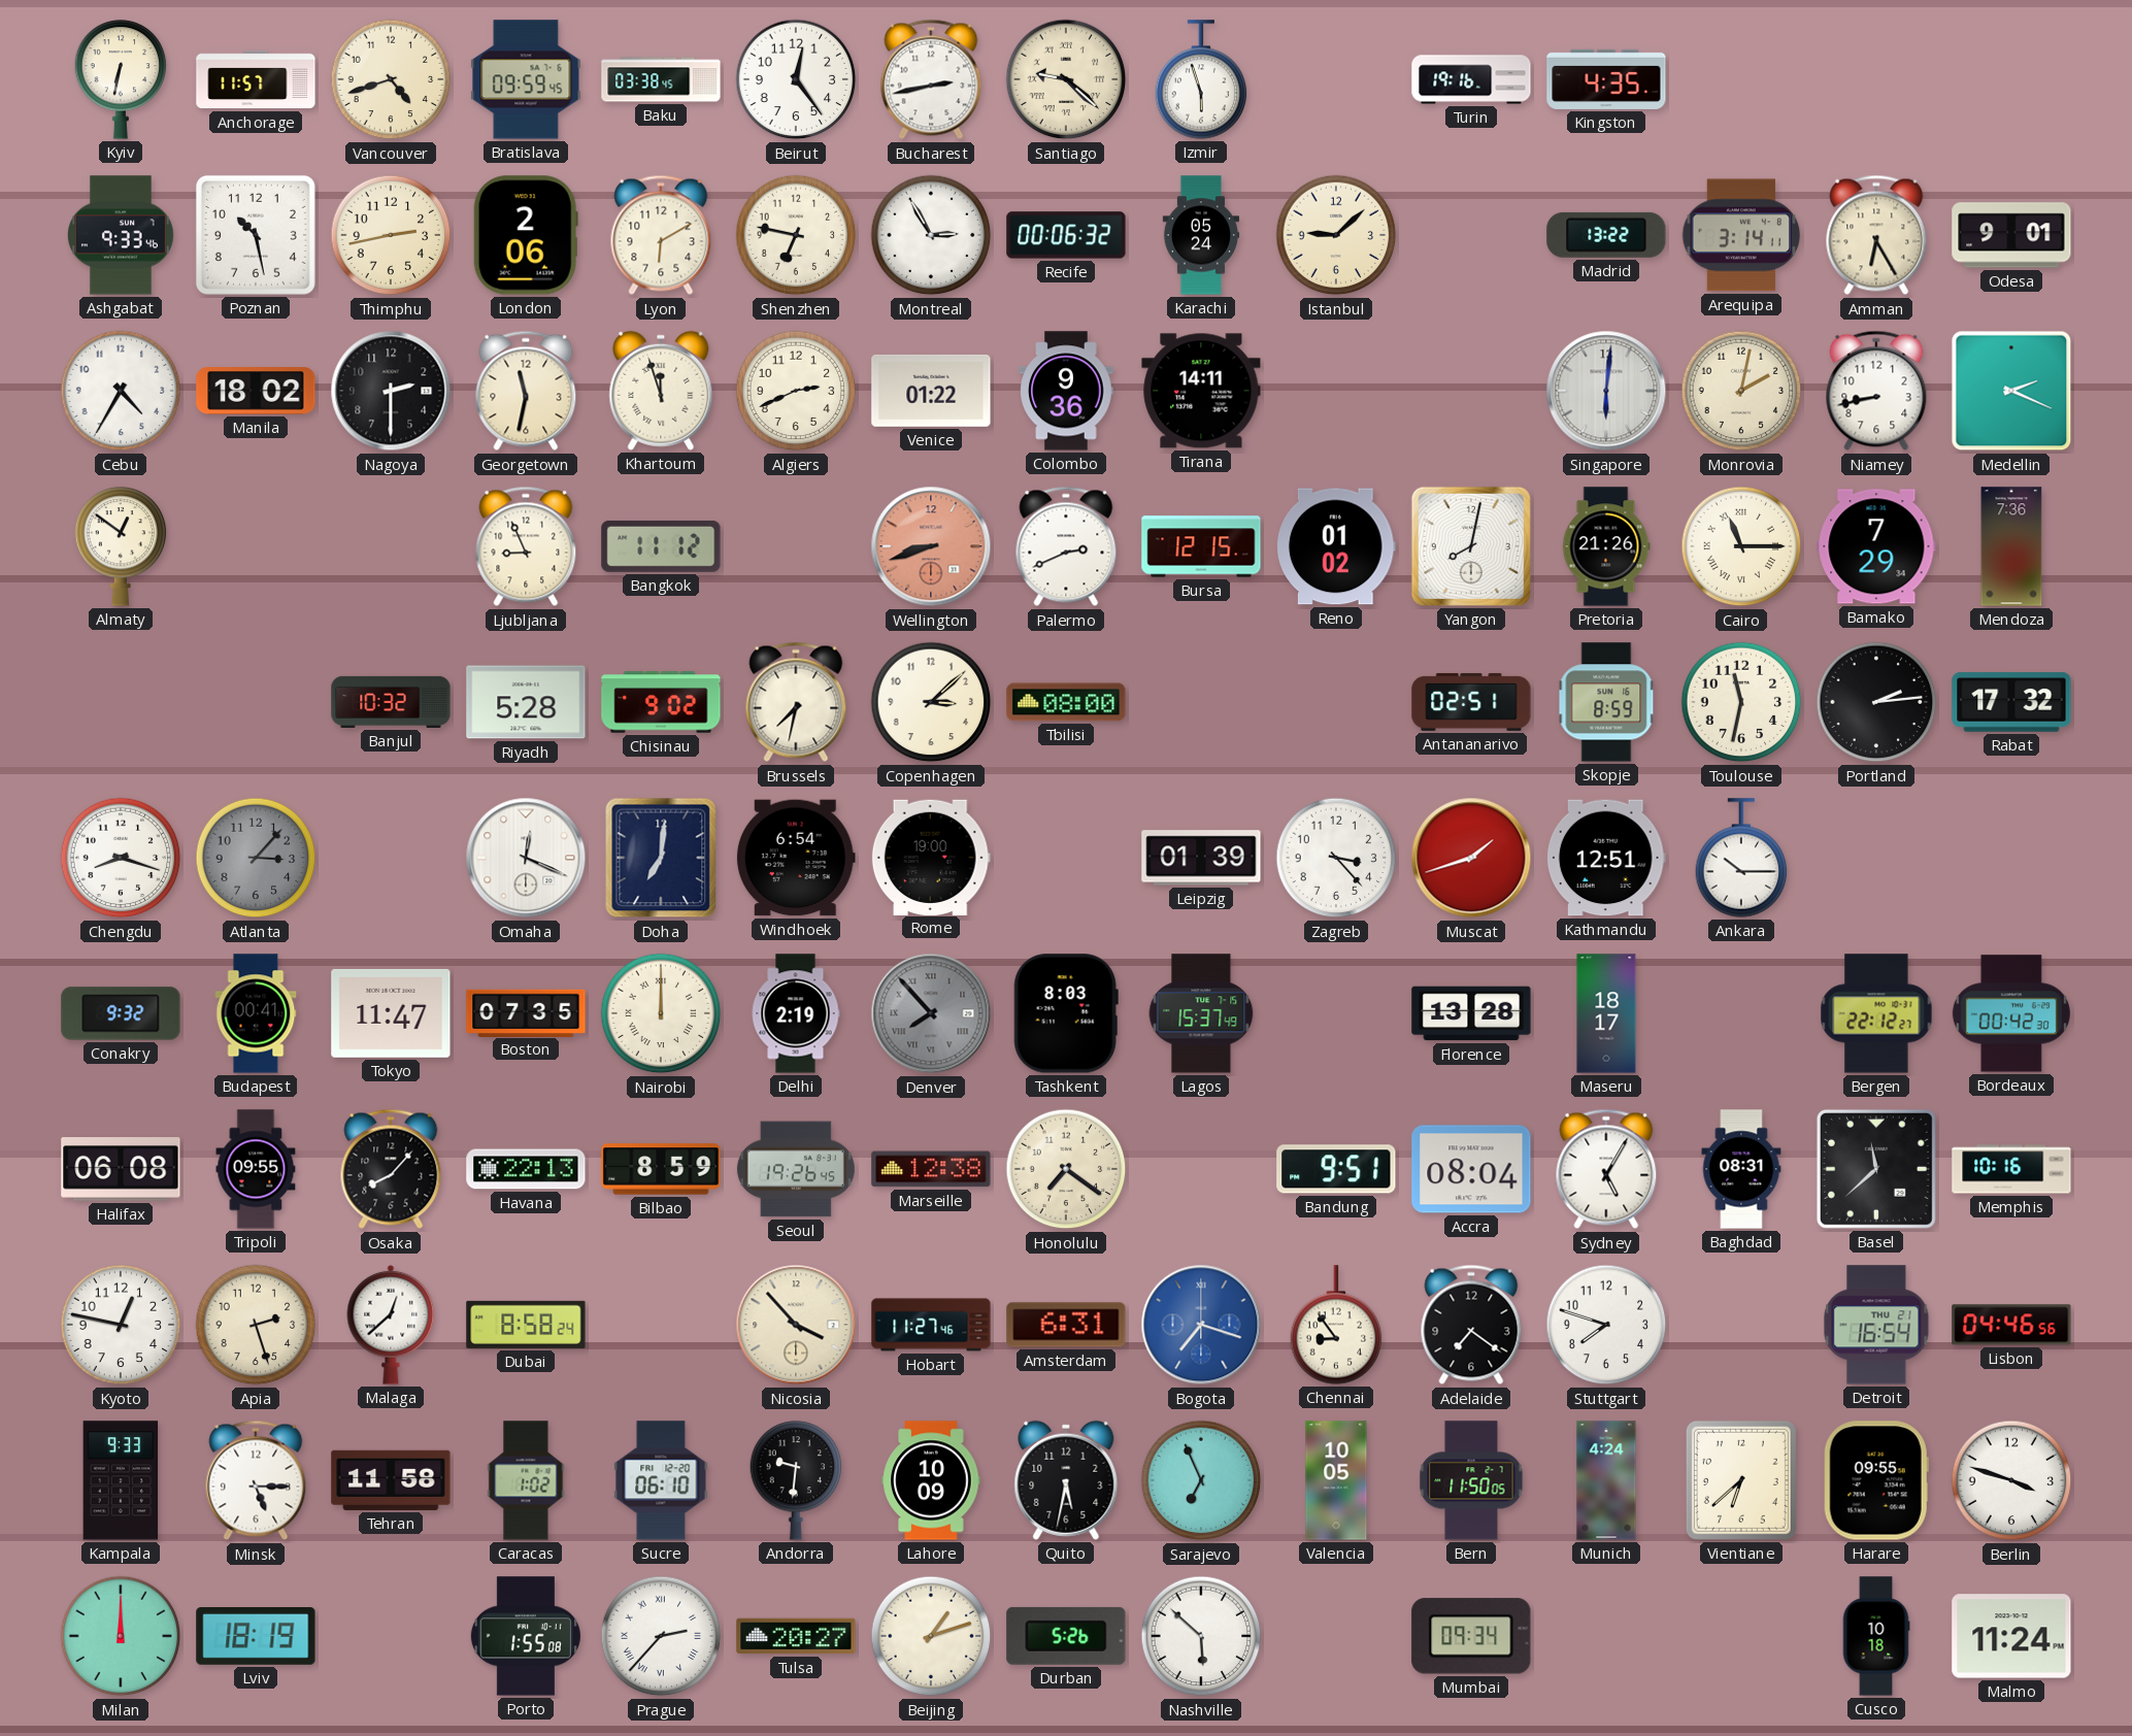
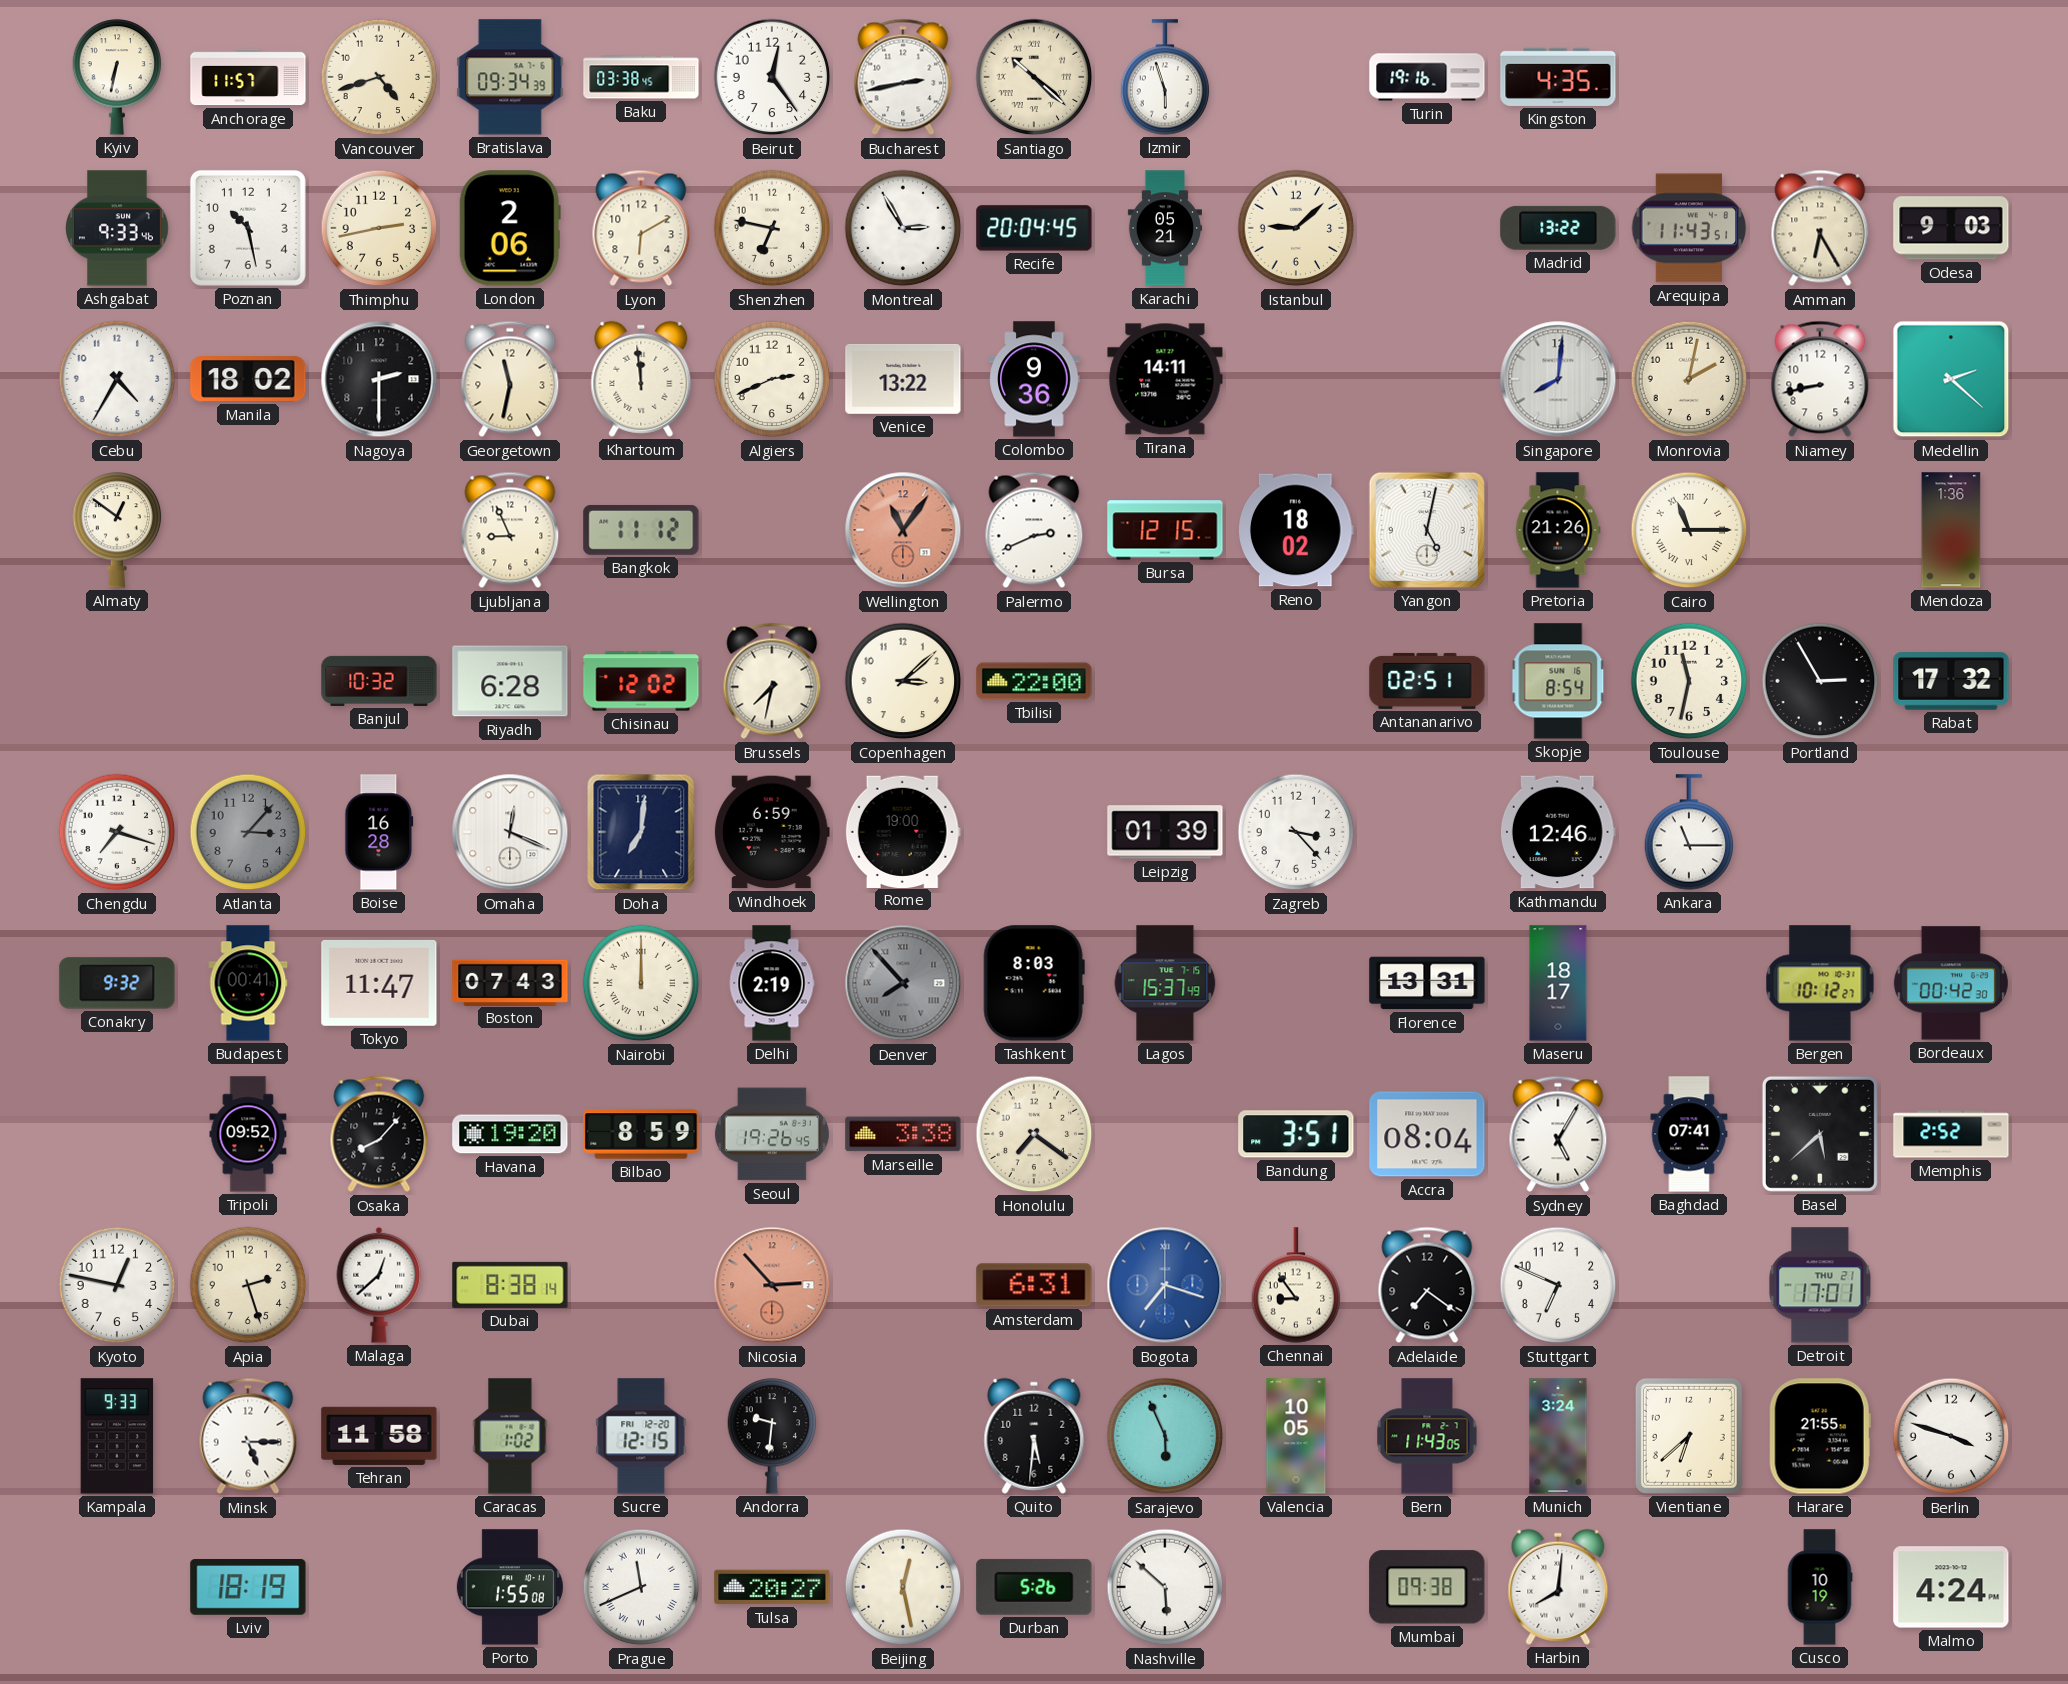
Bratislava: 09:59 -> 09:34
Santiago: 9:22 -> 10:22
Recife: 00:06 -> 20:04
Karachi: 05:24 -> 05:21
Arequipa: 3:14 -> 11:43
Odesa: 9:01 -> 9:03
Khartoum: 11:57 -> 11:59
Venice: 01:22 -> 13:22
Singapore: 6:01 -> 8:01
Medellin: 2:19 -> 2:22
Wellington: 8:42 -> 11:06
Reno: 01:02 -> 18:02
Yangon: 8:02 -> 5:02
Bamako: 7:29 -> none
Mendoza: 7:36 -> 1:36
Riyadh: 5:28 -> 6:28
Chisinau: 9:02 -> 12:02
Tbilisi: 08:00 -> 22:00
Skopje: 8:59 -> 8:54
Portland: 2:14 -> 2:55
Chengdu: 8:18 -> 7:18
Boise: none -> 16:28
Windhoek: 6:54 -> 6:59
Muscat: 1:42 -> none
Kathmandu: 12:51 -> 12:46
Ankara: 10:15 -> 11:15
Boston: 07:35 -> 07:43
Florence: 13:28 -> 13:31
Bergen: 22:12 -> 10:12
Halifax: 06:08 -> none
Tripoli: 09:55 -> 09:52
Havana: 22:13 -> 19:20
Marseille: 12:38 -> 3:38
Bandung: 9:51 -> 3:51
Baghdad: 08:31 -> 07:41
Basel: 11:38 -> 5:38
Memphis: 10:16 -> 2:52
Dubai: 8:58 -> 8:38
Nicosia: 3:53 -> 2:53
Nicosia dial: cream -> salmon
Hobart: 11:27 -> none
Stuttgart: 7:48 -> 6:49
Detroit: 16:54 -> 17:01
Lisbon: 04:46 -> none
Sucre: 06:10 -> 12:15
Lahore: 10:09 -> none
Quito: 5:32 -> 5:31
Sarajevo: 6:56 -> 5:56
Bern: 11:50 -> 11:43
Munich: 4:24 -> 3:24
Harare: 09:55 -> 21:55
Milan: 12:00 -> none
Prague: 2:37 -> 11:41
Beijing: 1:12 -> 12:28
Mumbai: 09:34 -> 09:38
Harbin: none -> 8:01
Cusco: 10:18 -> 10:19
Malmo: 11:24 -> 4:24
